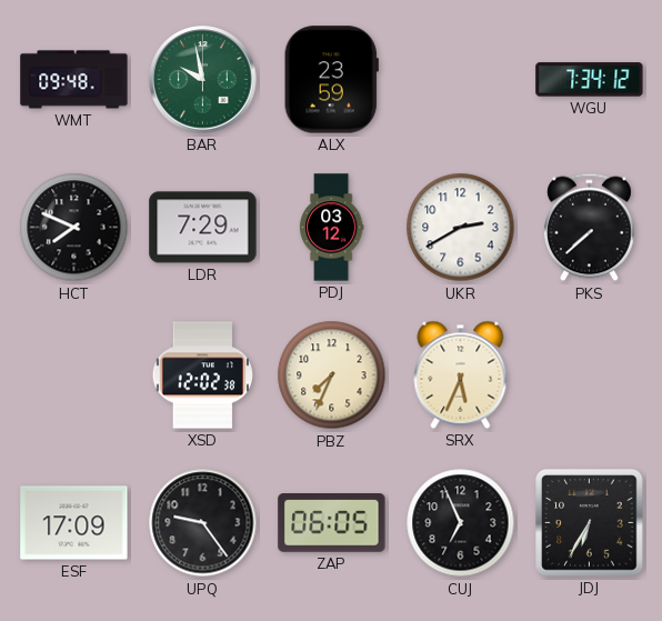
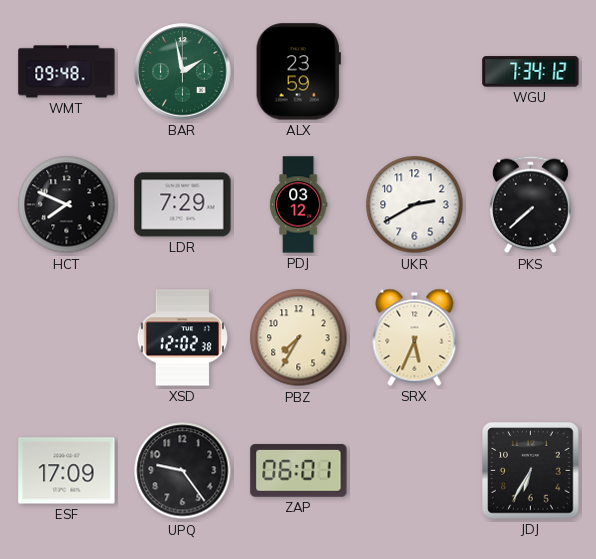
BAR: 9:58 -> 1:58
PBZ: 7:34 -> 7:35
ZAP: 06:05 -> 06:01
CUJ: 6:56 -> none
